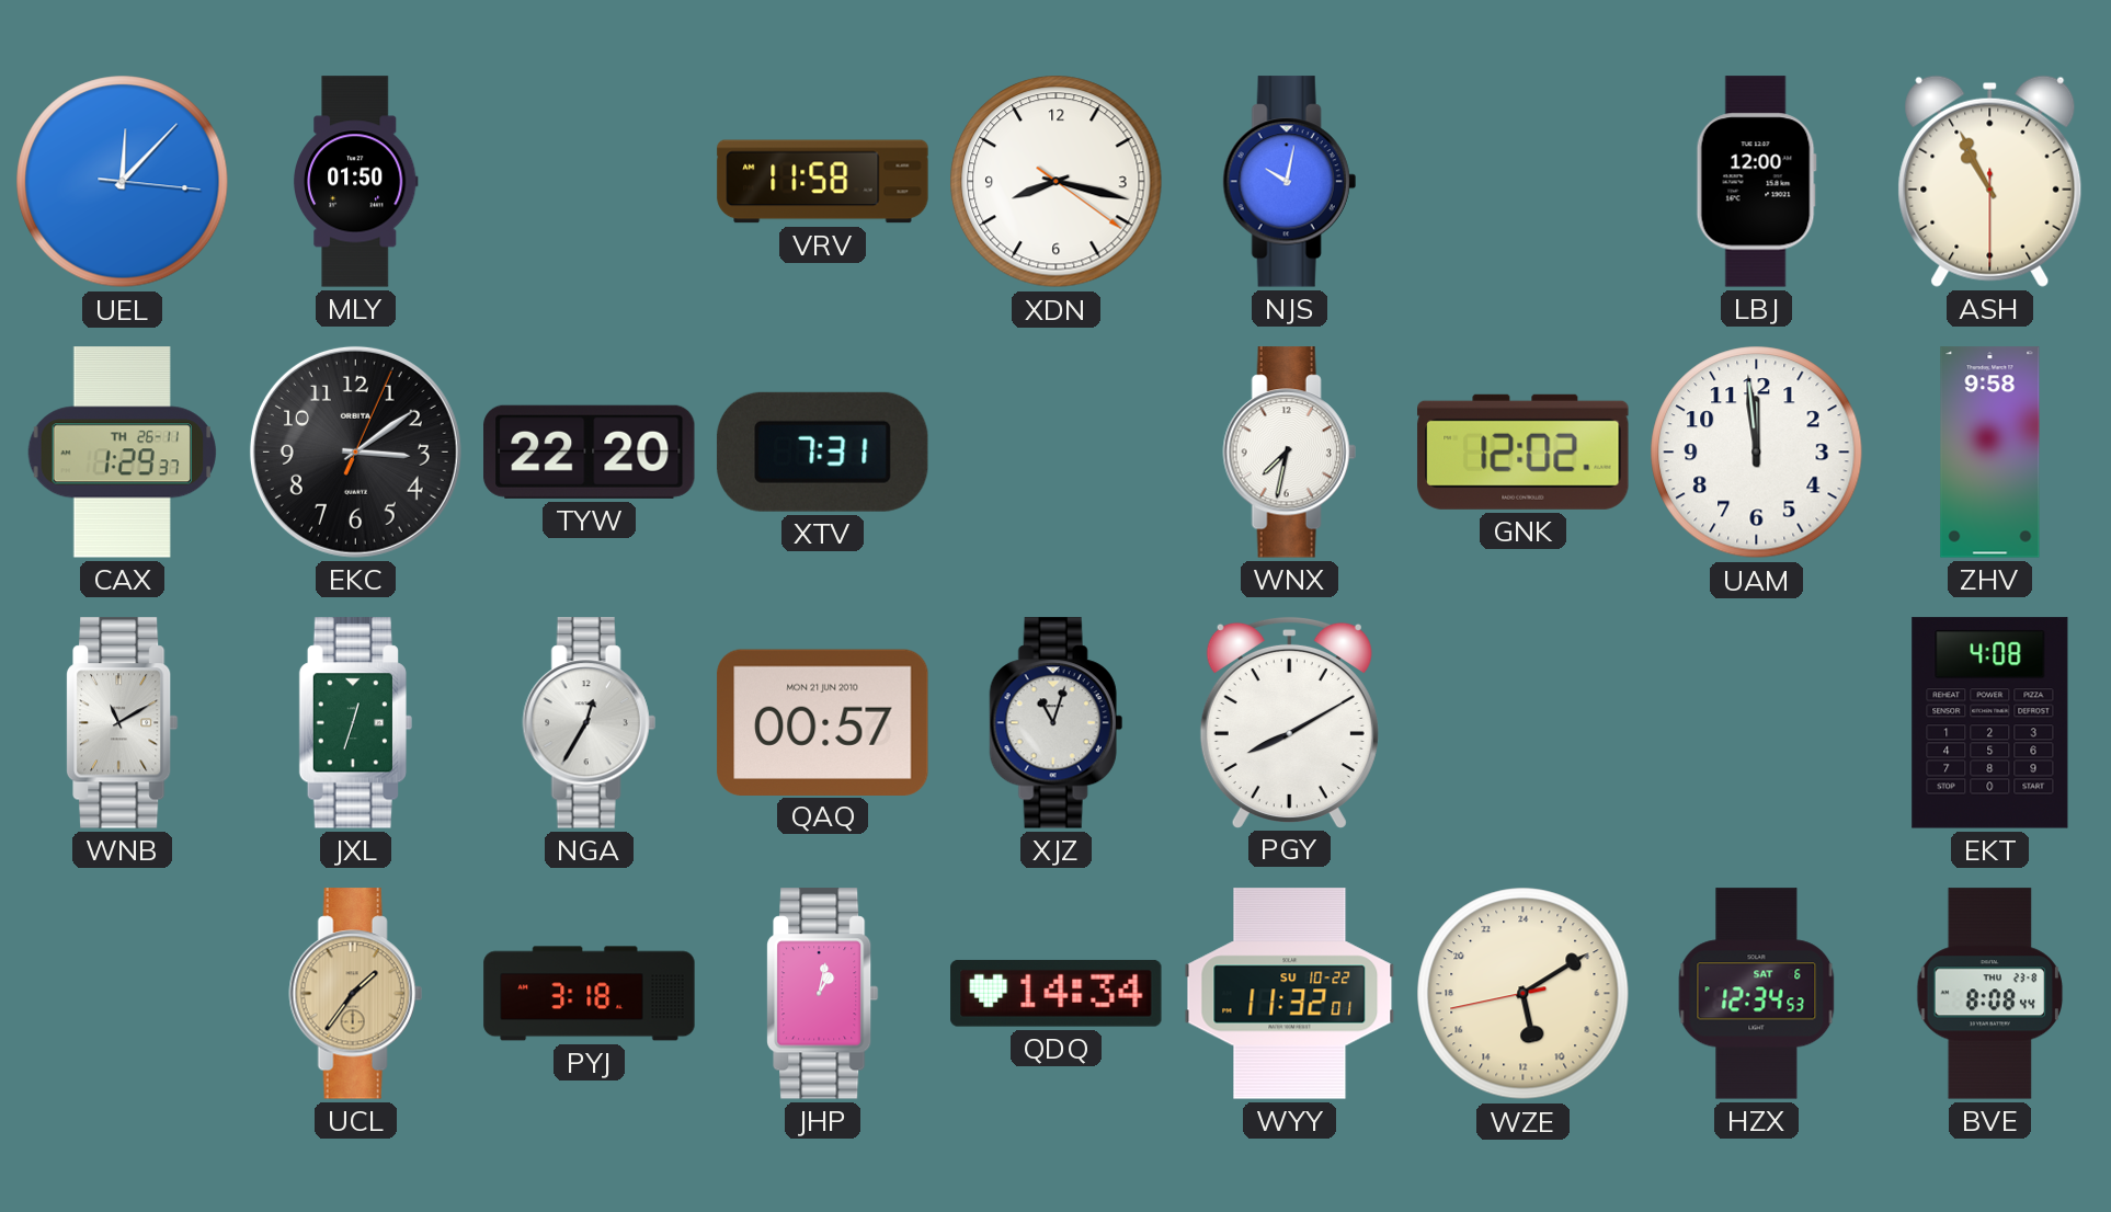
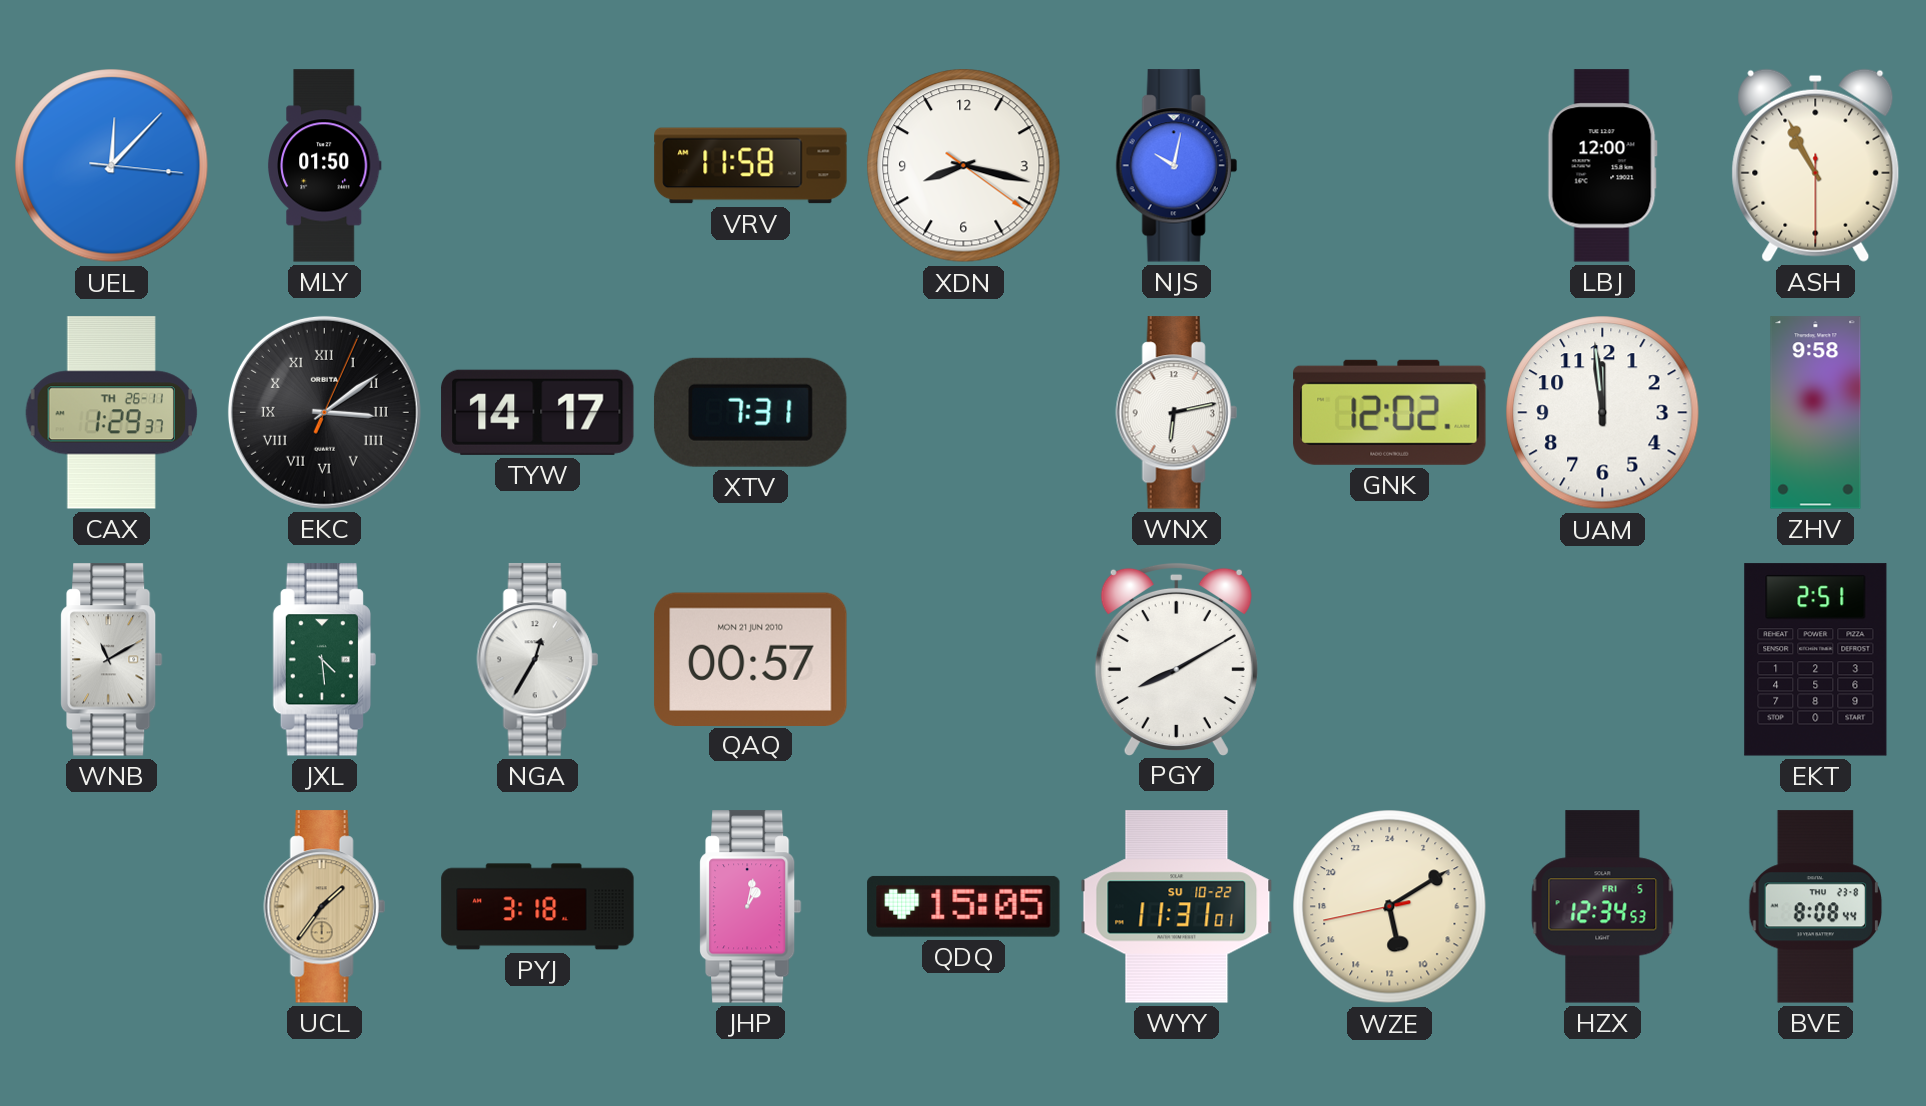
EKC numerals: Arabic -> Roman
TYW: 22:20 -> 14:17
WNX: 7:32 -> 6:13
JXL: 12:33 -> 4:29
XJZ: 11:03 -> none
EKT: 4:08 -> 2:51
QDQ: 14:34 -> 15:05
WYY: 11:32 -> 11:31
HZX date: SAT 6 -> FRI 5
